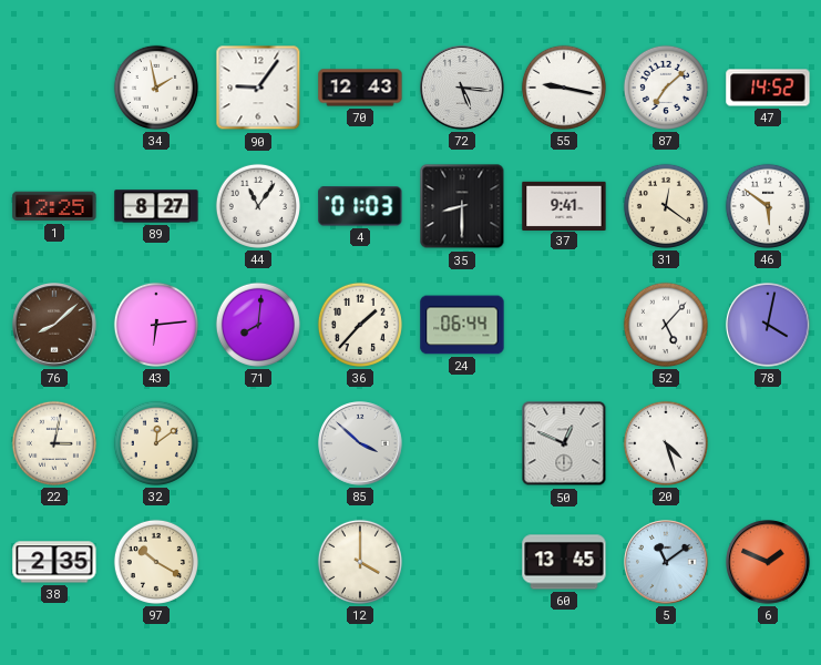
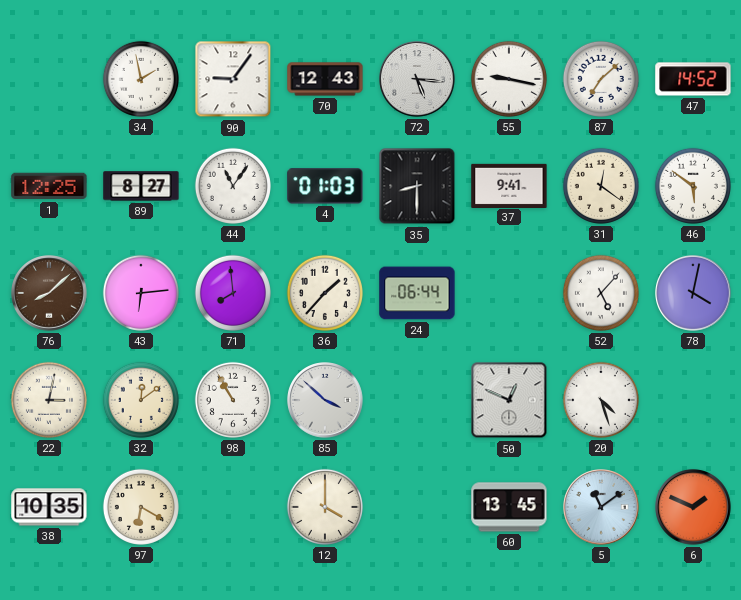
71: 8:01 -> 7:59
98: none -> 10:55
38: 2:35 -> 10:35
97: 10:20 -> 6:20
